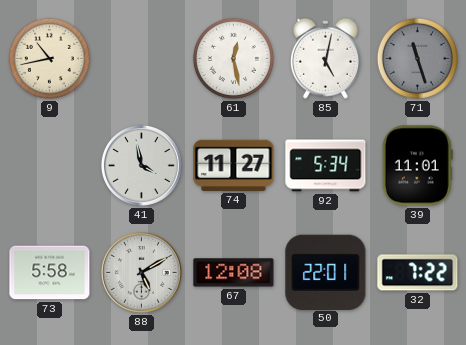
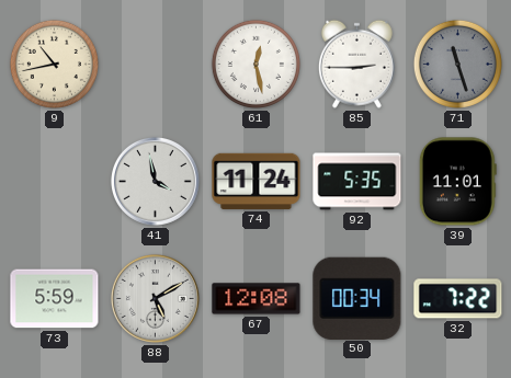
85: 5:02 -> 2:45
74: 11:27 -> 11:24
92: 5:34 -> 5:35
73: 5:58 -> 5:59
50: 22:01 -> 00:34
